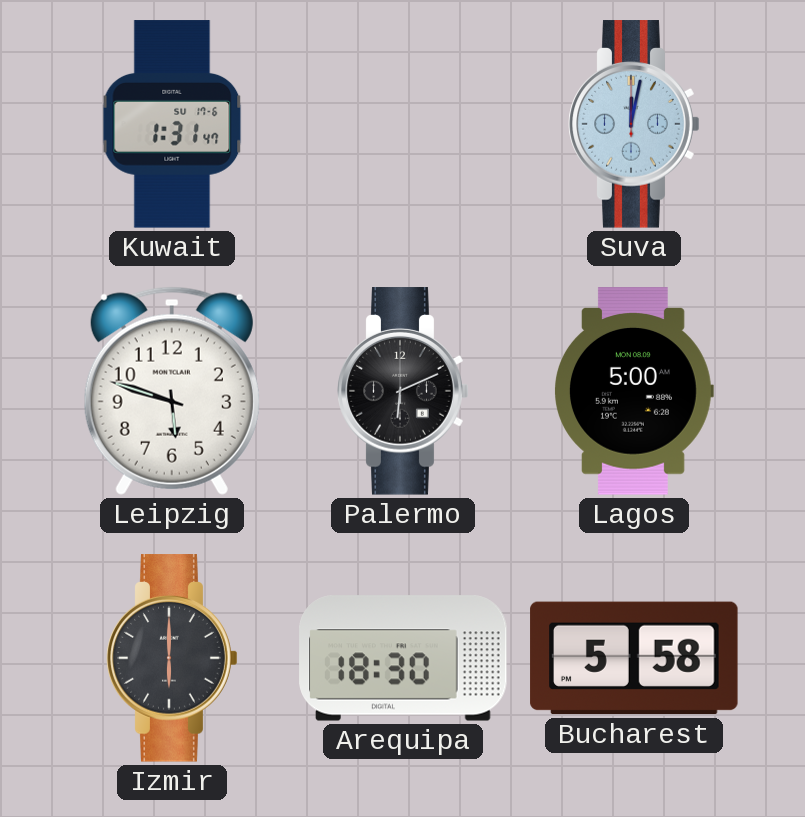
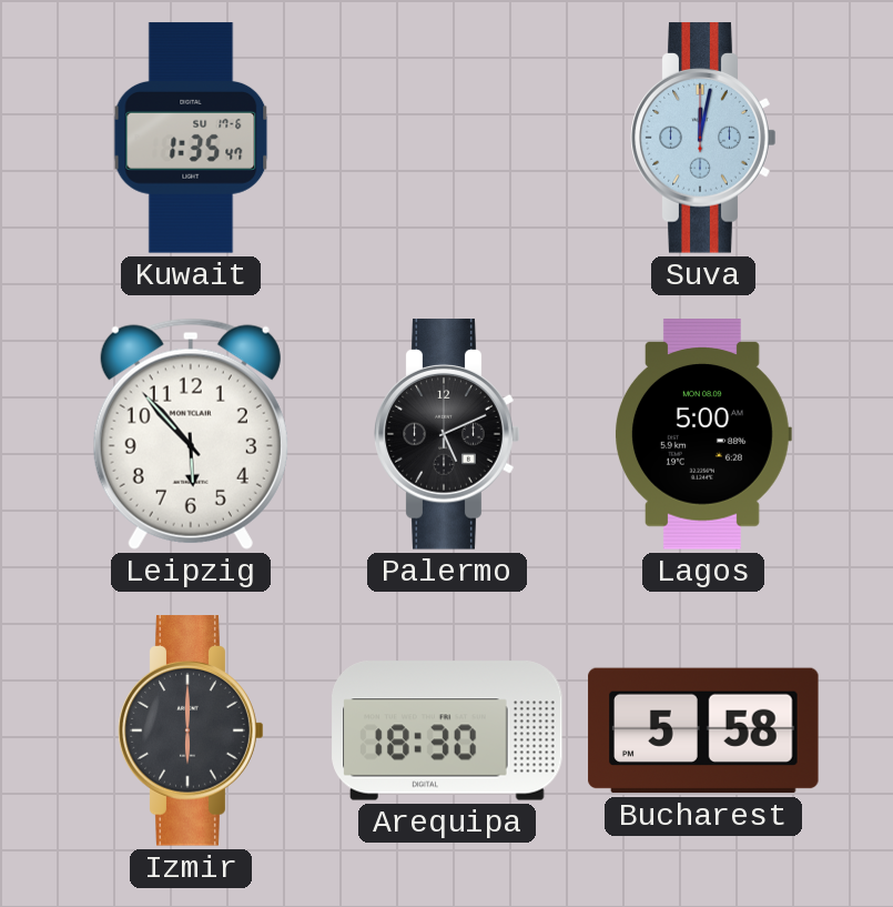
Kuwait: 1:31 -> 1:35
Leipzig: 5:48 -> 5:53
Palermo: 6:11 -> 5:11
